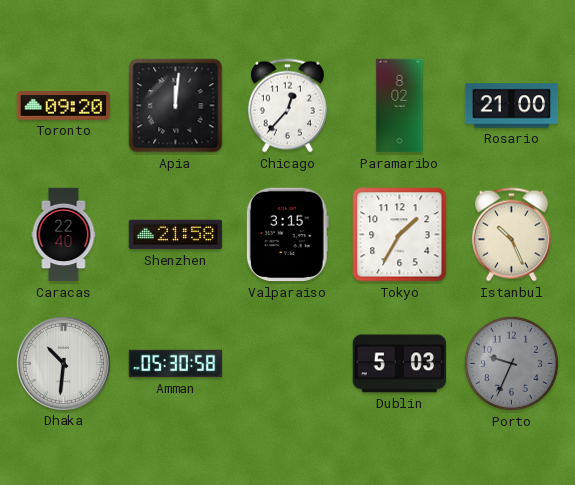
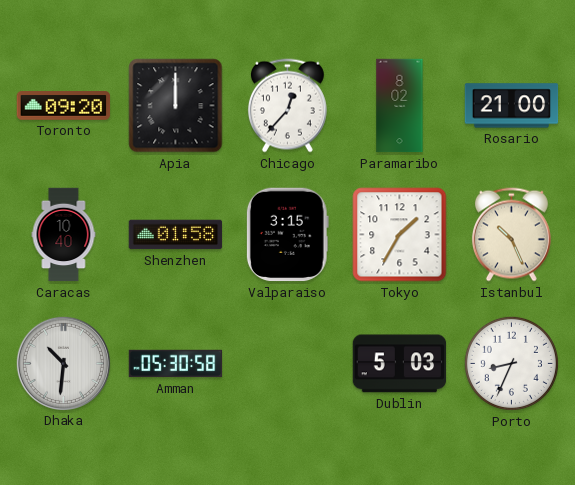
Apia: 12:01 -> 12:00
Caracas: 22:40 -> 10:40
Shenzhen: 21:58 -> 01:58
Porto: 9:34 -> 8:34
Porto dial: grey -> white
